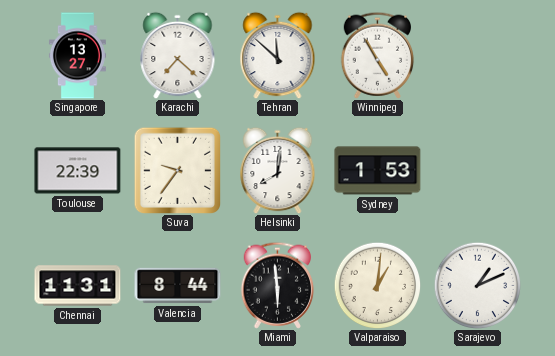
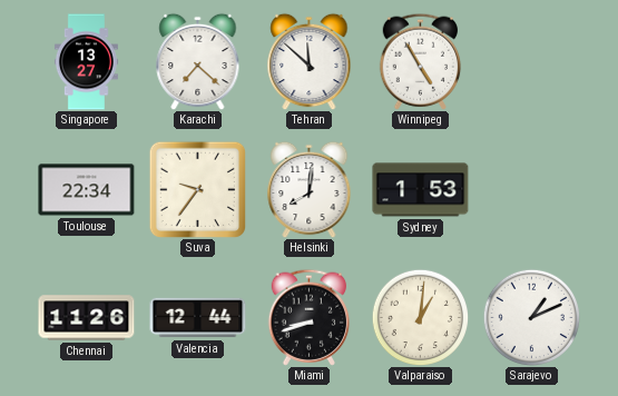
Toulouse: 22:39 -> 22:34
Chennai: 11:31 -> 11:26
Valencia: 8:44 -> 12:44
Miami: 5:59 -> 8:42
